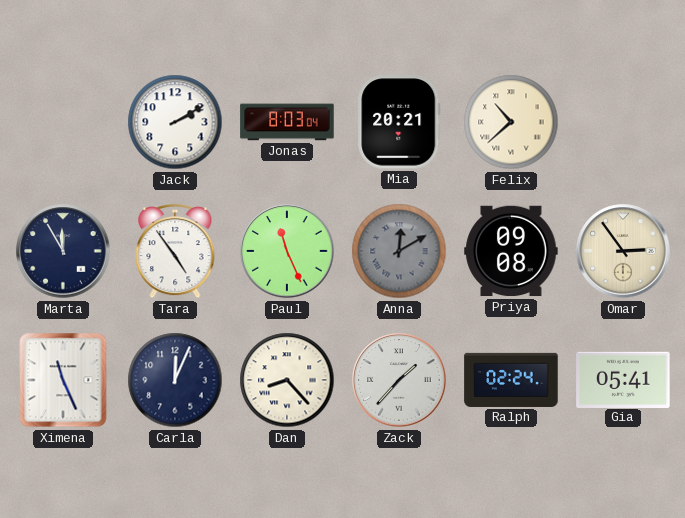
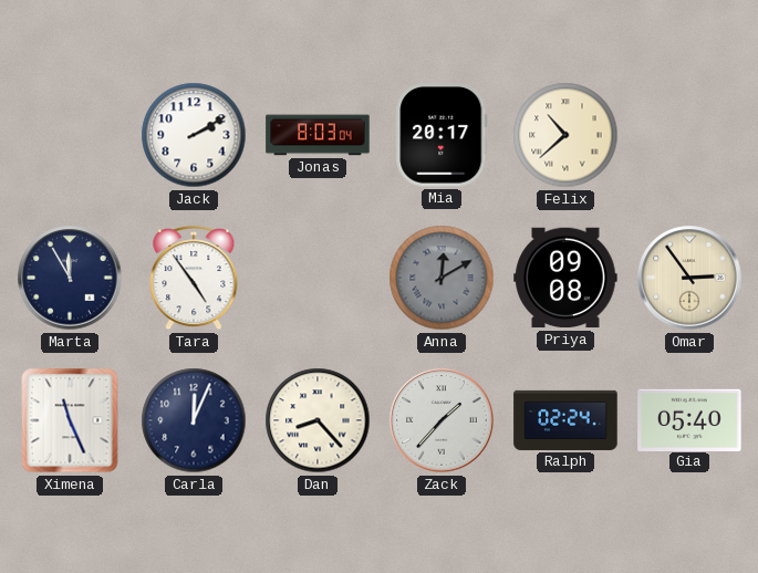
Mia: 20:21 -> 20:17
Paul: 11:26 -> none
Gia: 05:41 -> 05:40
